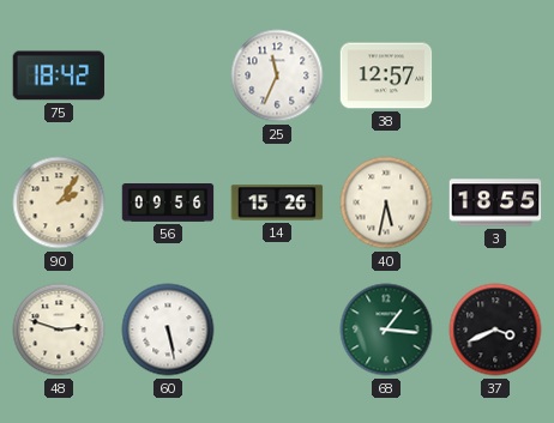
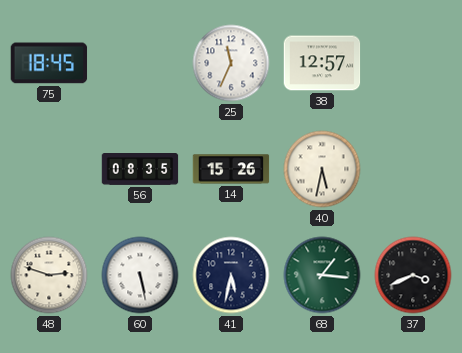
75: 18:42 -> 18:45
90: 2:06 -> none
56: 09:56 -> 08:35
3: 18:55 -> none
41: none -> 5:32
